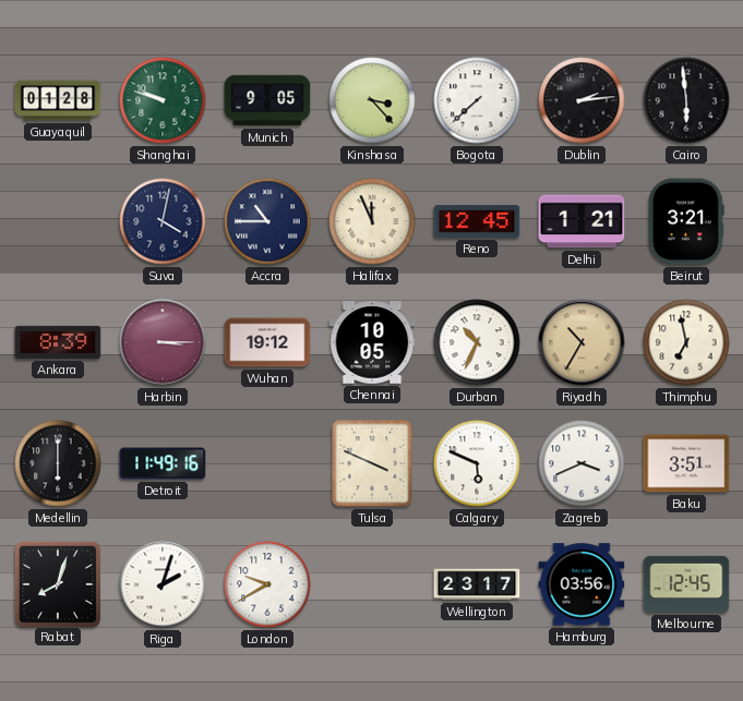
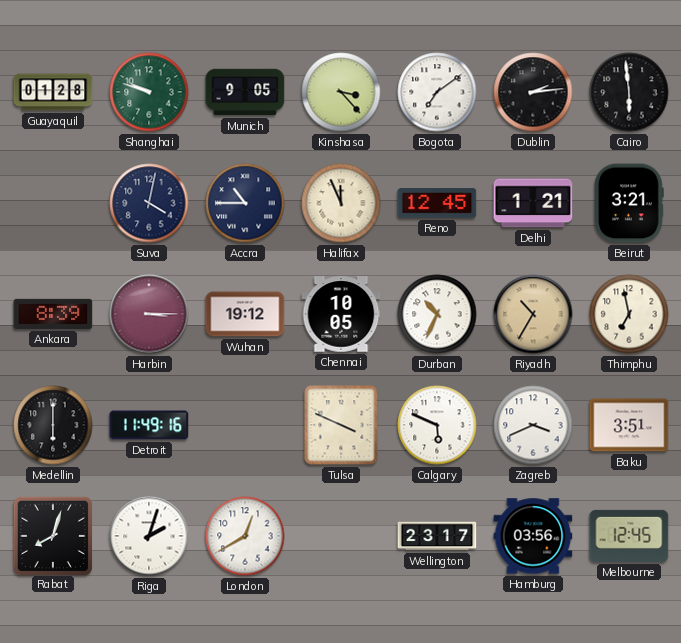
Bogota: 7:38 -> 7:09
London: 9:40 -> 12:40
